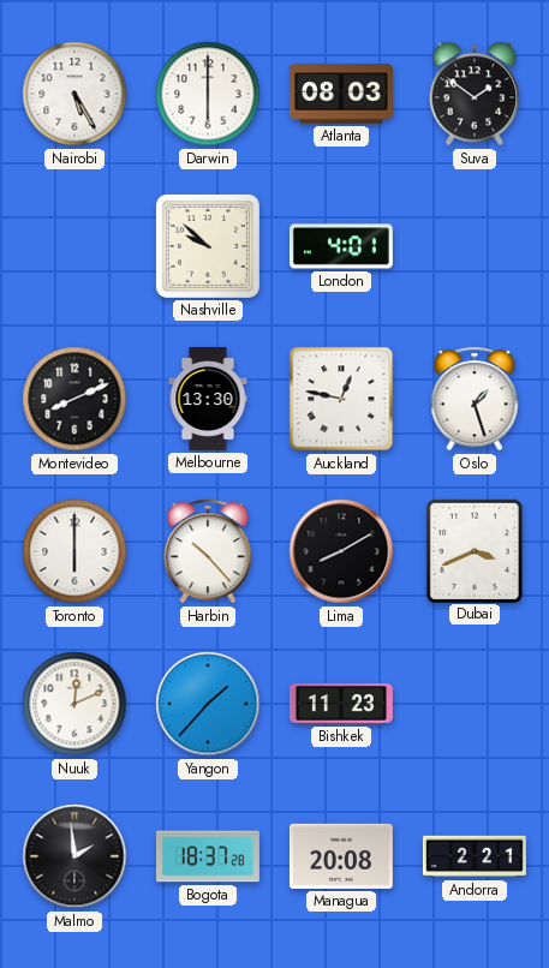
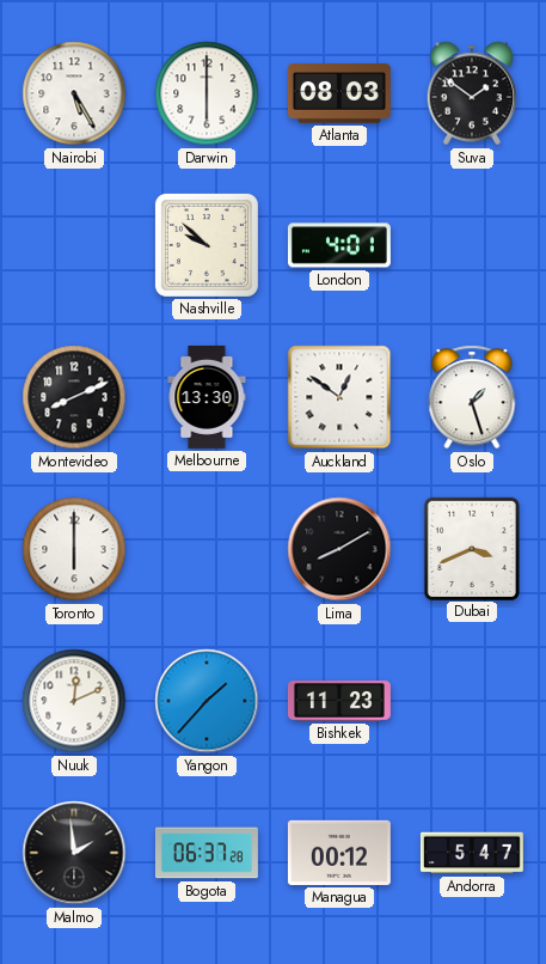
Auckland: 12:47 -> 12:51
Harbin: 10:23 -> none
Bogota: 18:37 -> 06:37
Managua: 20:08 -> 00:12
Andorra: 2:21 -> 5:47
